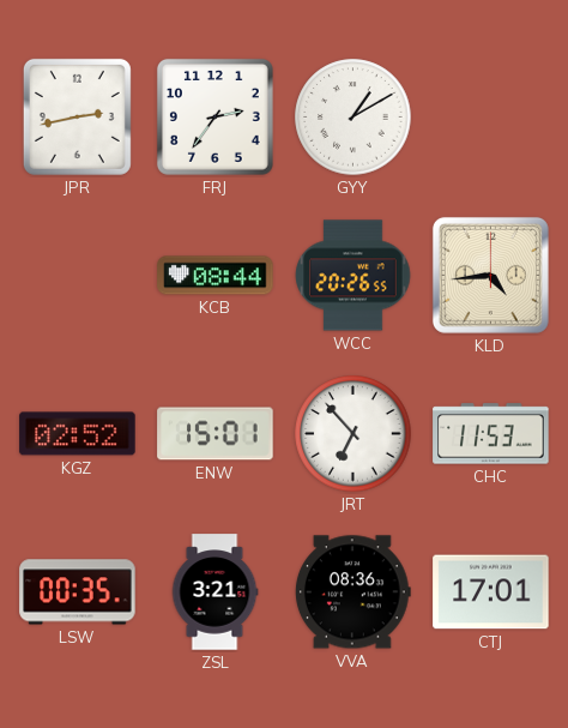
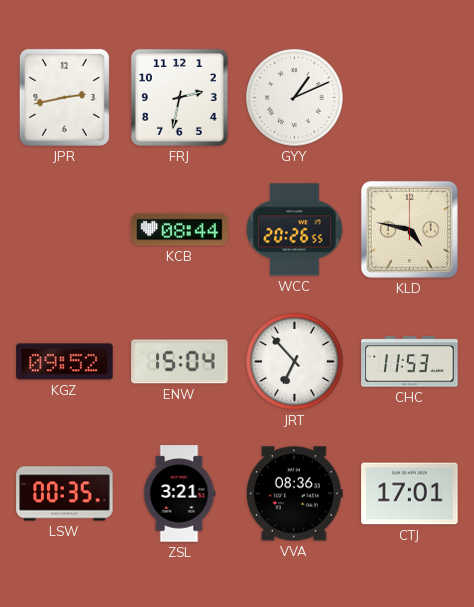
FRJ: 2:36 -> 2:32
GYY: 1:10 -> 1:11
KLD: 4:44 -> 4:47
KGZ: 02:52 -> 09:52
ENW: 15:01 -> 15:04
